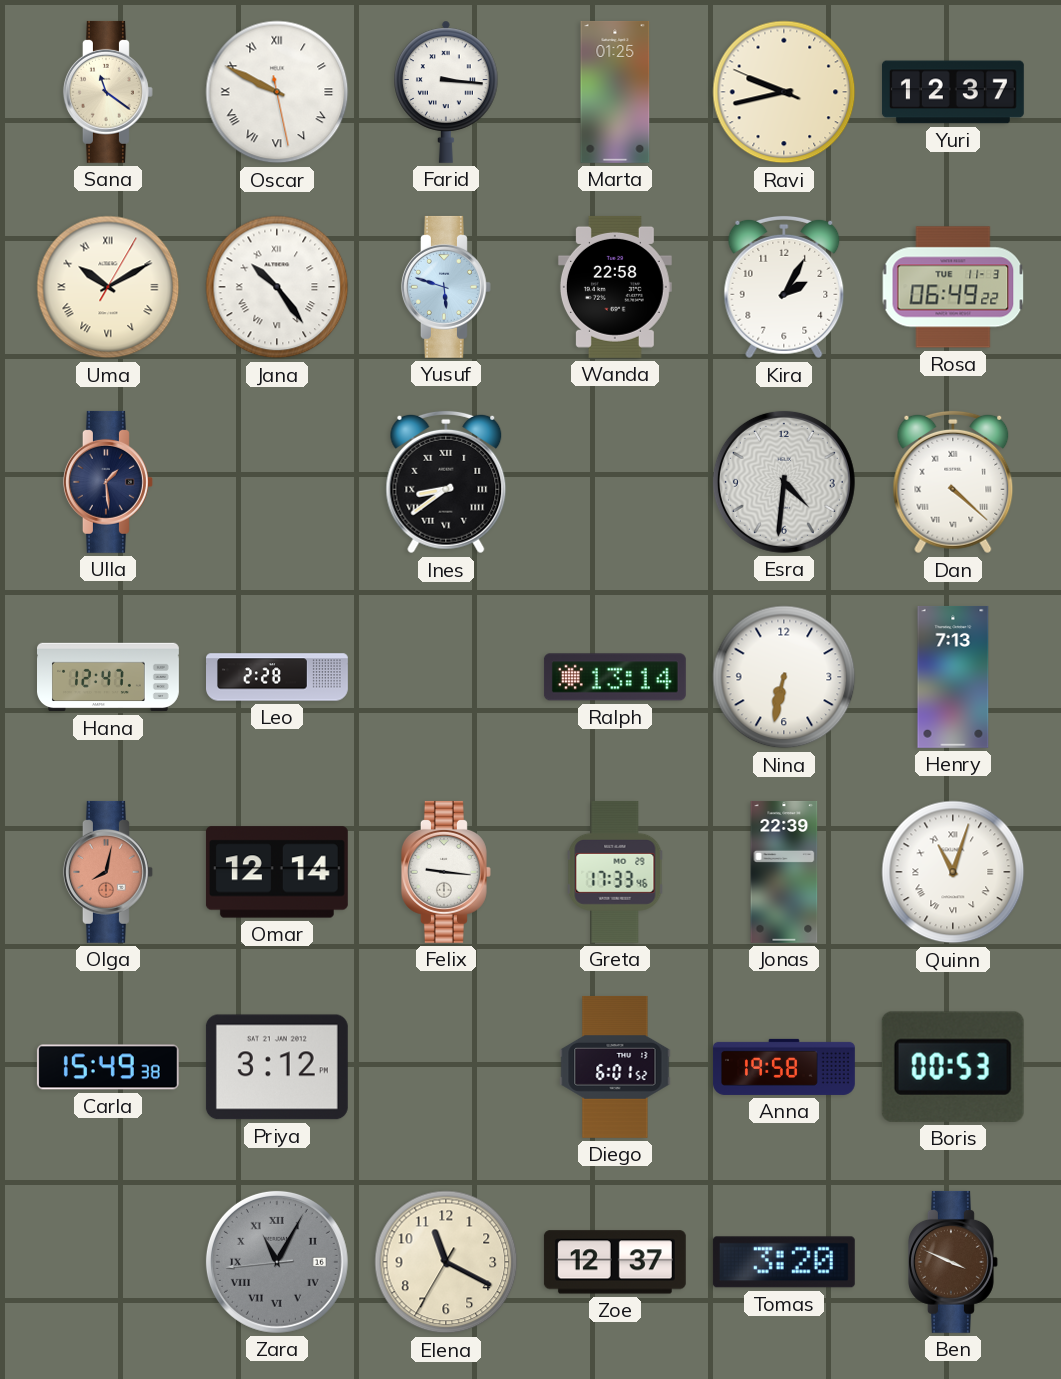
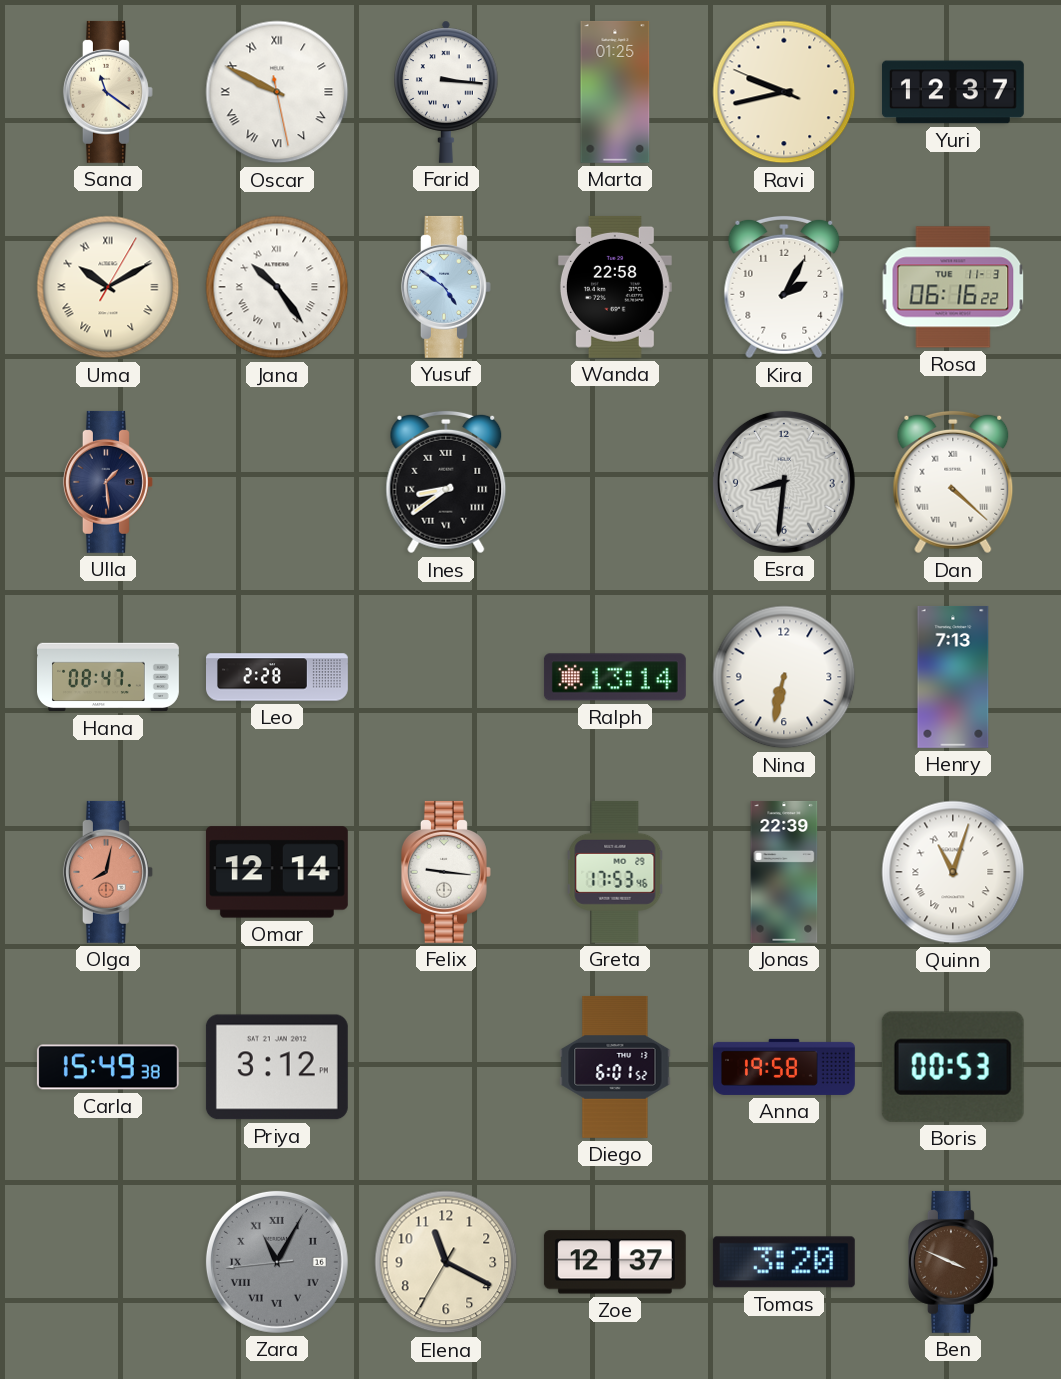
Yusuf: 5:48 -> 4:51
Rosa: 06:49 -> 06:16
Esra: 4:31 -> 8:31
Hana: 12:47 -> 08:47
Greta: 17:33 -> 17:53
